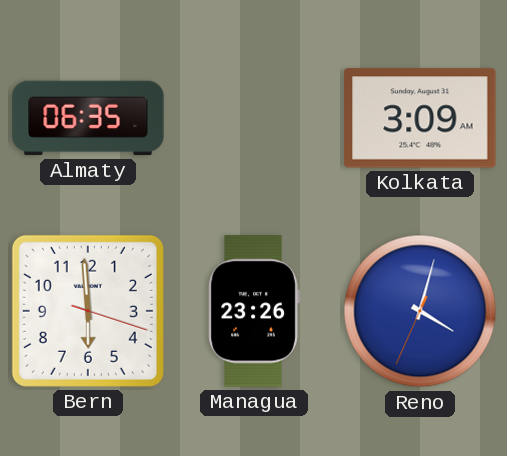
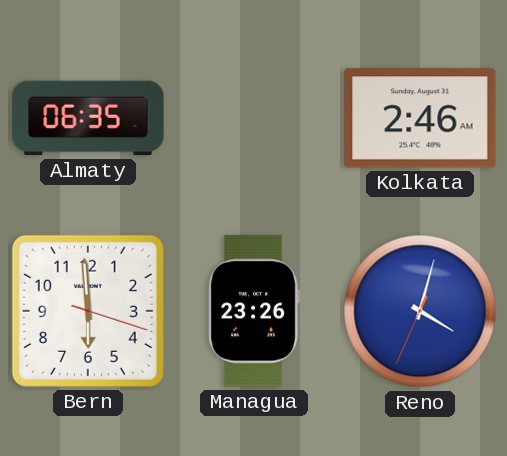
Kolkata: 3:09 -> 2:46
